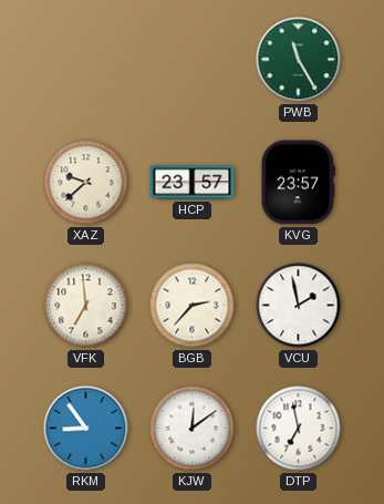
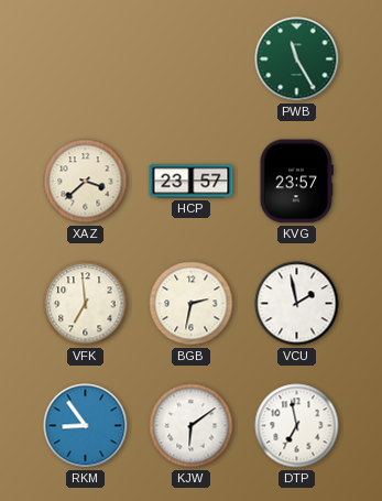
XAZ: 9:38 -> 3:38
BGB: 2:37 -> 2:32
KJW: 12:09 -> 6:09
